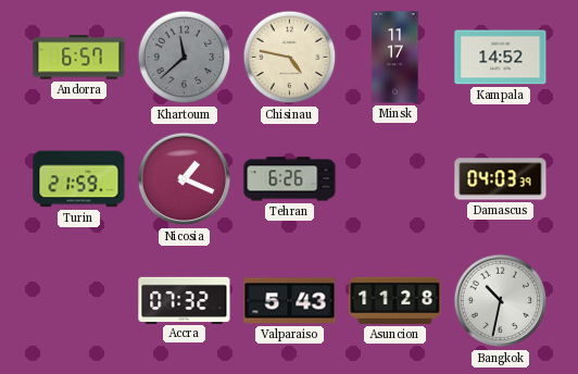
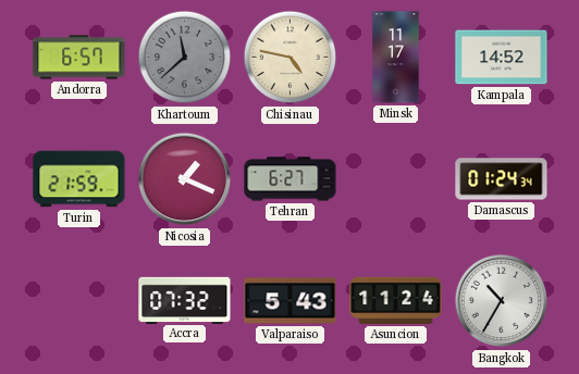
Tehran: 6:26 -> 6:27
Damascus: 04:03 -> 01:24
Asuncion: 11:28 -> 11:24
Bangkok: 10:32 -> 10:35
